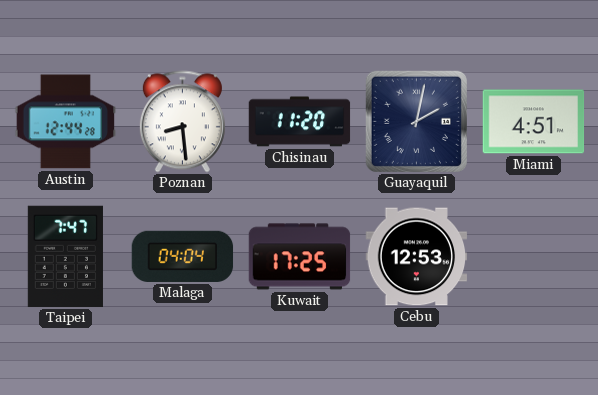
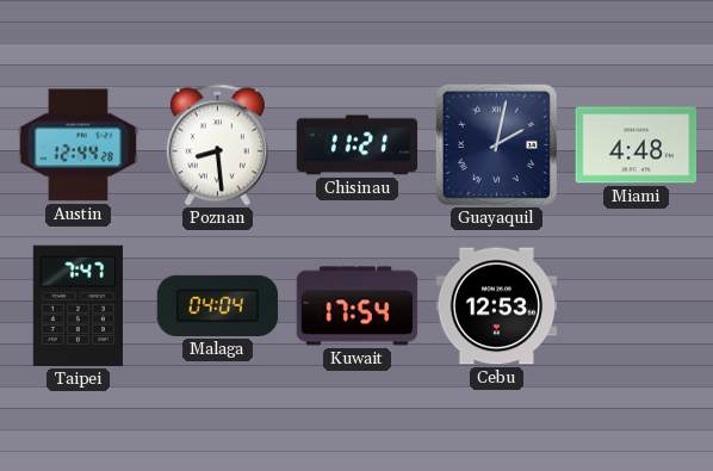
Chisinau: 11:20 -> 11:21
Miami: 4:51 -> 4:48
Kuwait: 17:25 -> 17:54
